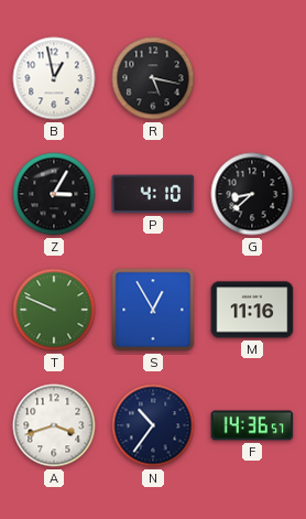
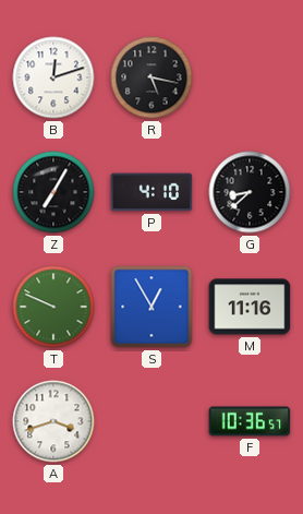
B: 12:58 -> 12:12
Z: 3:05 -> 7:05
N: 10:36 -> none
F: 14:36 -> 10:36
